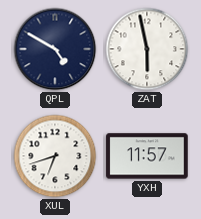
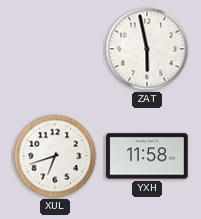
QPL: 4:50 -> none
YXH: 11:57 -> 11:58
